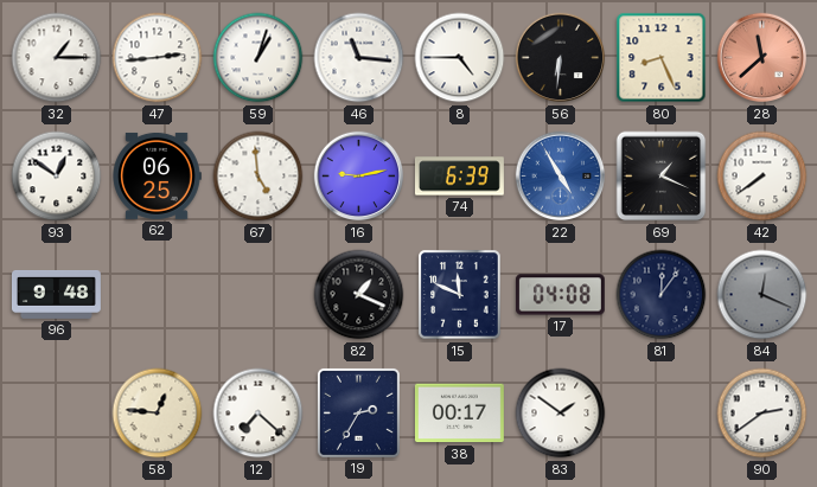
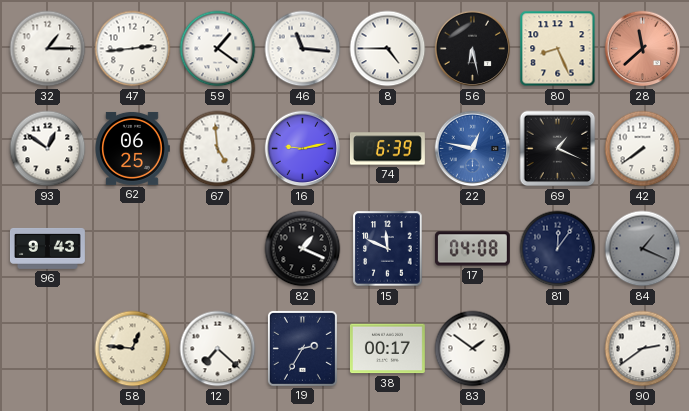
59: 1:03 -> 1:21
56: 6:31 -> 6:28
22: 4:55 -> 12:47
96: 9:48 -> 9:43
84: 12:19 -> 1:19
